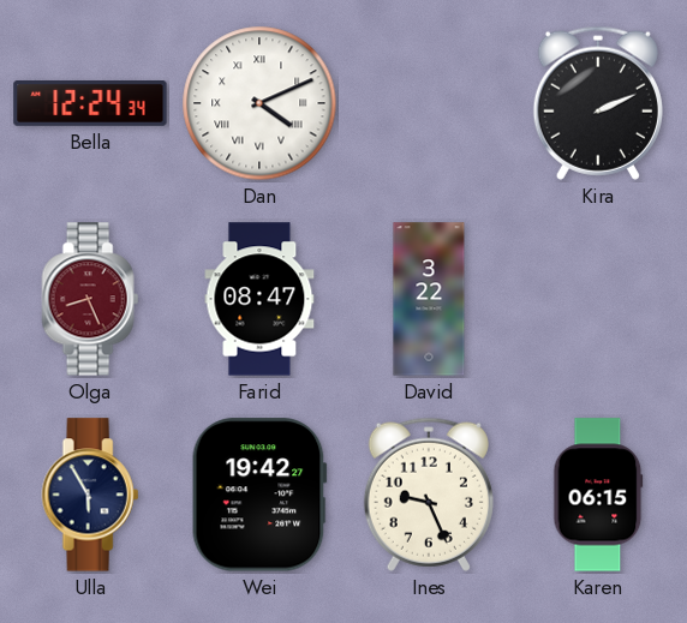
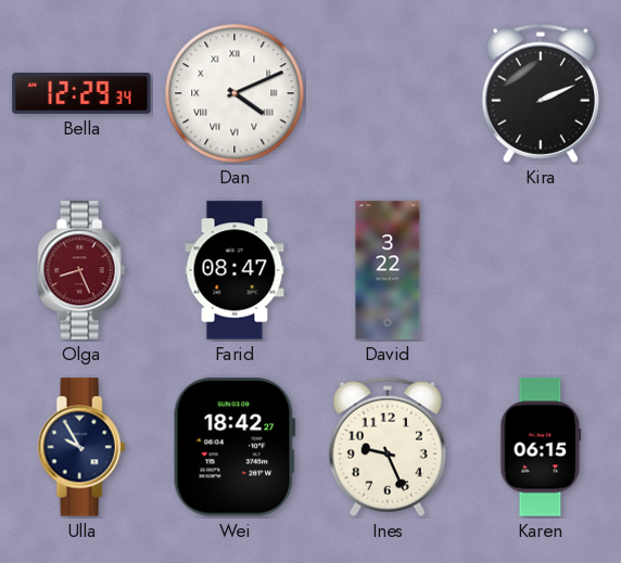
Bella: 12:24 -> 12:29
Ulla: 5:55 -> 9:55
Wei: 19:42 -> 18:42
